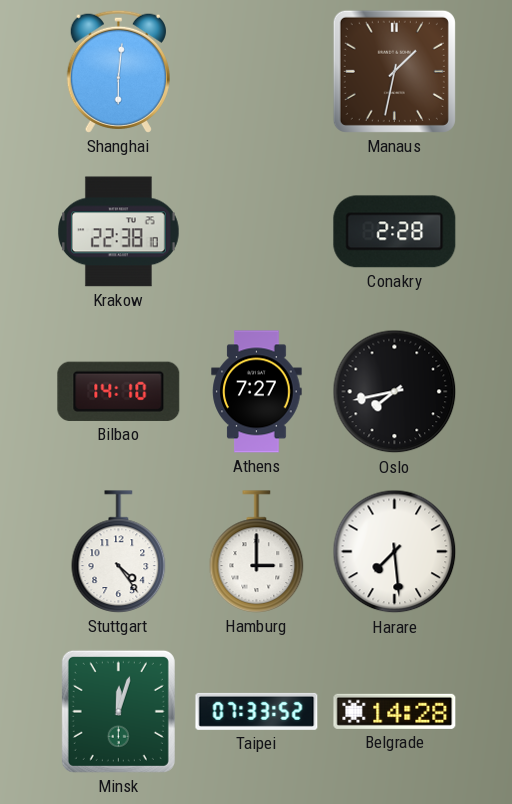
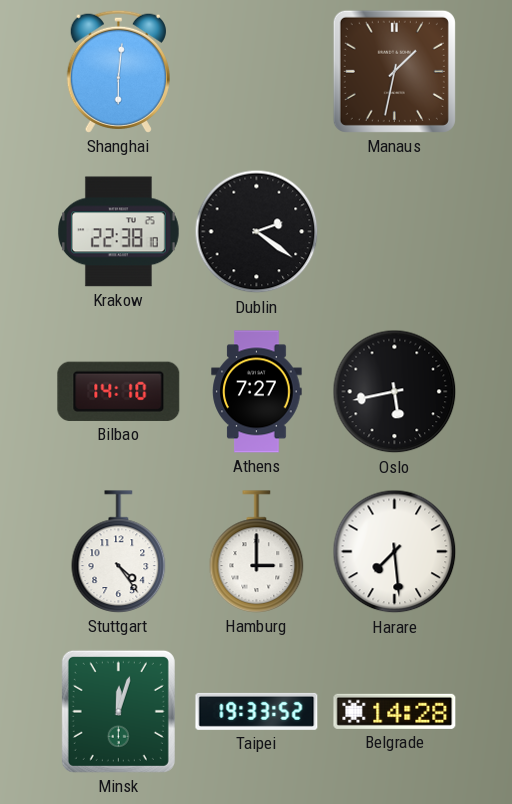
Dublin: none -> 2:21
Conakry: 2:28 -> none
Oslo: 7:43 -> 5:43
Taipei: 07:33 -> 19:33
